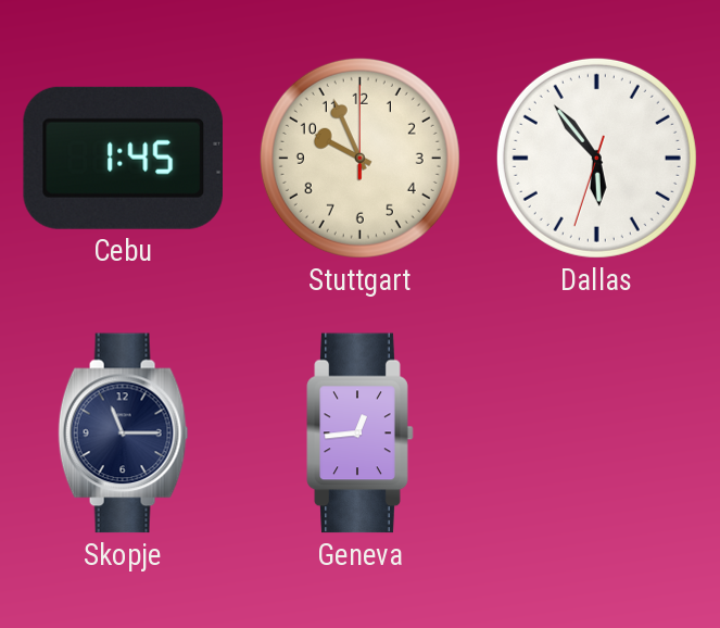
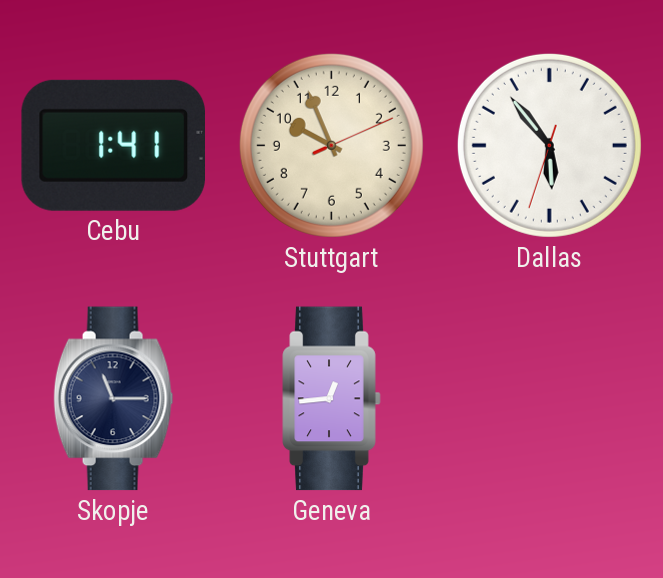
Cebu: 1:45 -> 1:41
Stuttgart: 9:56:00 -> 9:56:11
